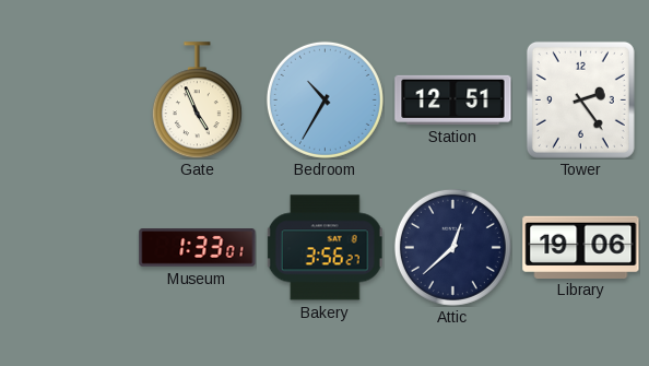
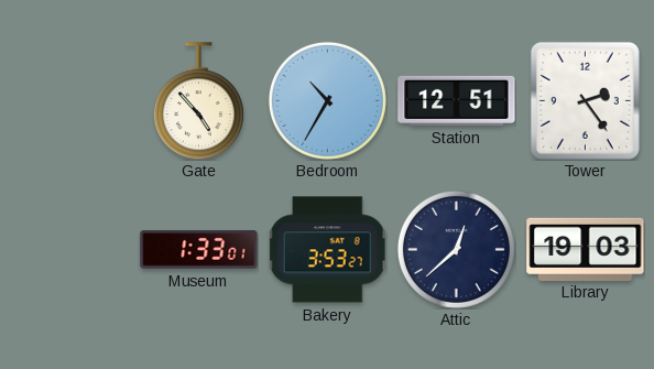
Gate: 4:56 -> 4:53
Bakery: 3:56 -> 3:53
Library: 19:06 -> 19:03
